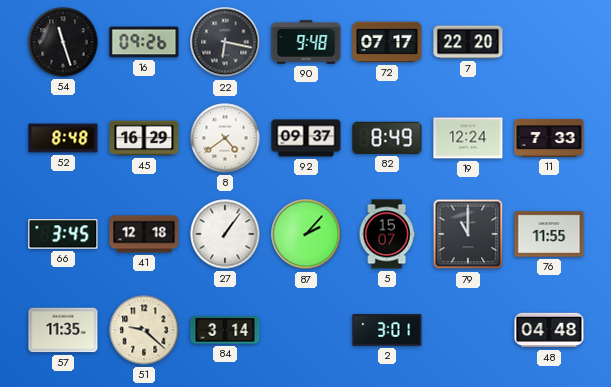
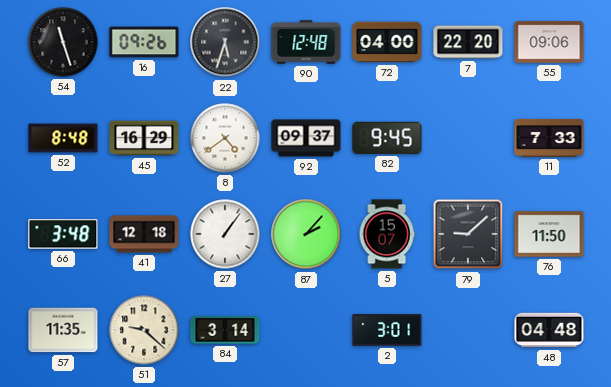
22: 6:17 -> 5:33
90: 9:48 -> 12:48
72: 07:17 -> 04:00
55: none -> 09:06
82: 8:49 -> 9:45
19: 12:24 -> none
66: 3:45 -> 3:48
79: 11:00 -> 9:08
76: 11:55 -> 11:50
